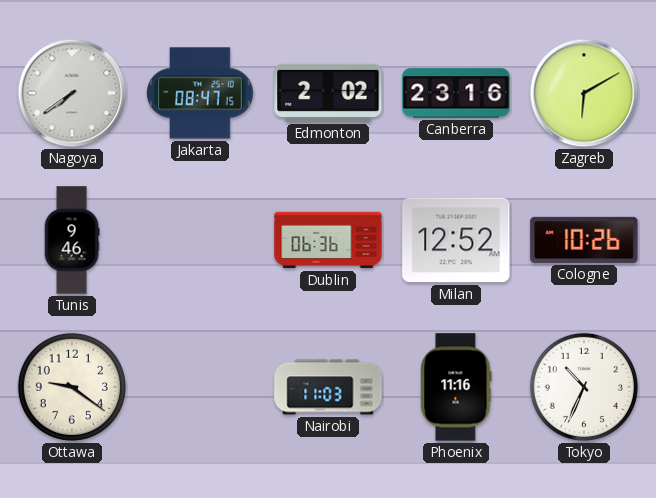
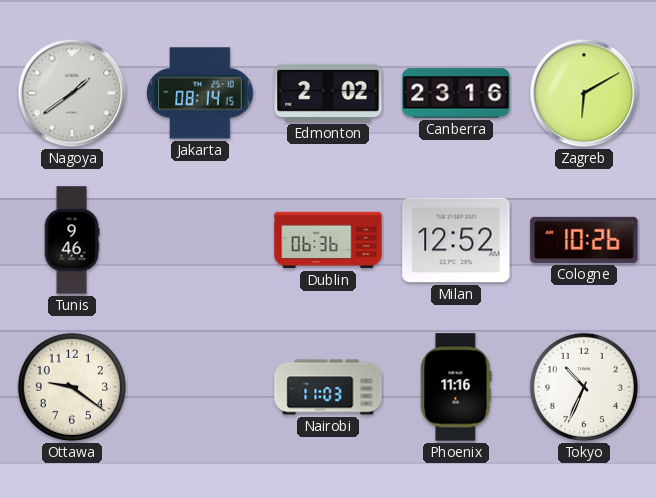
Nagoya: 7:39 -> 1:39
Jakarta: 08:47 -> 08:14
